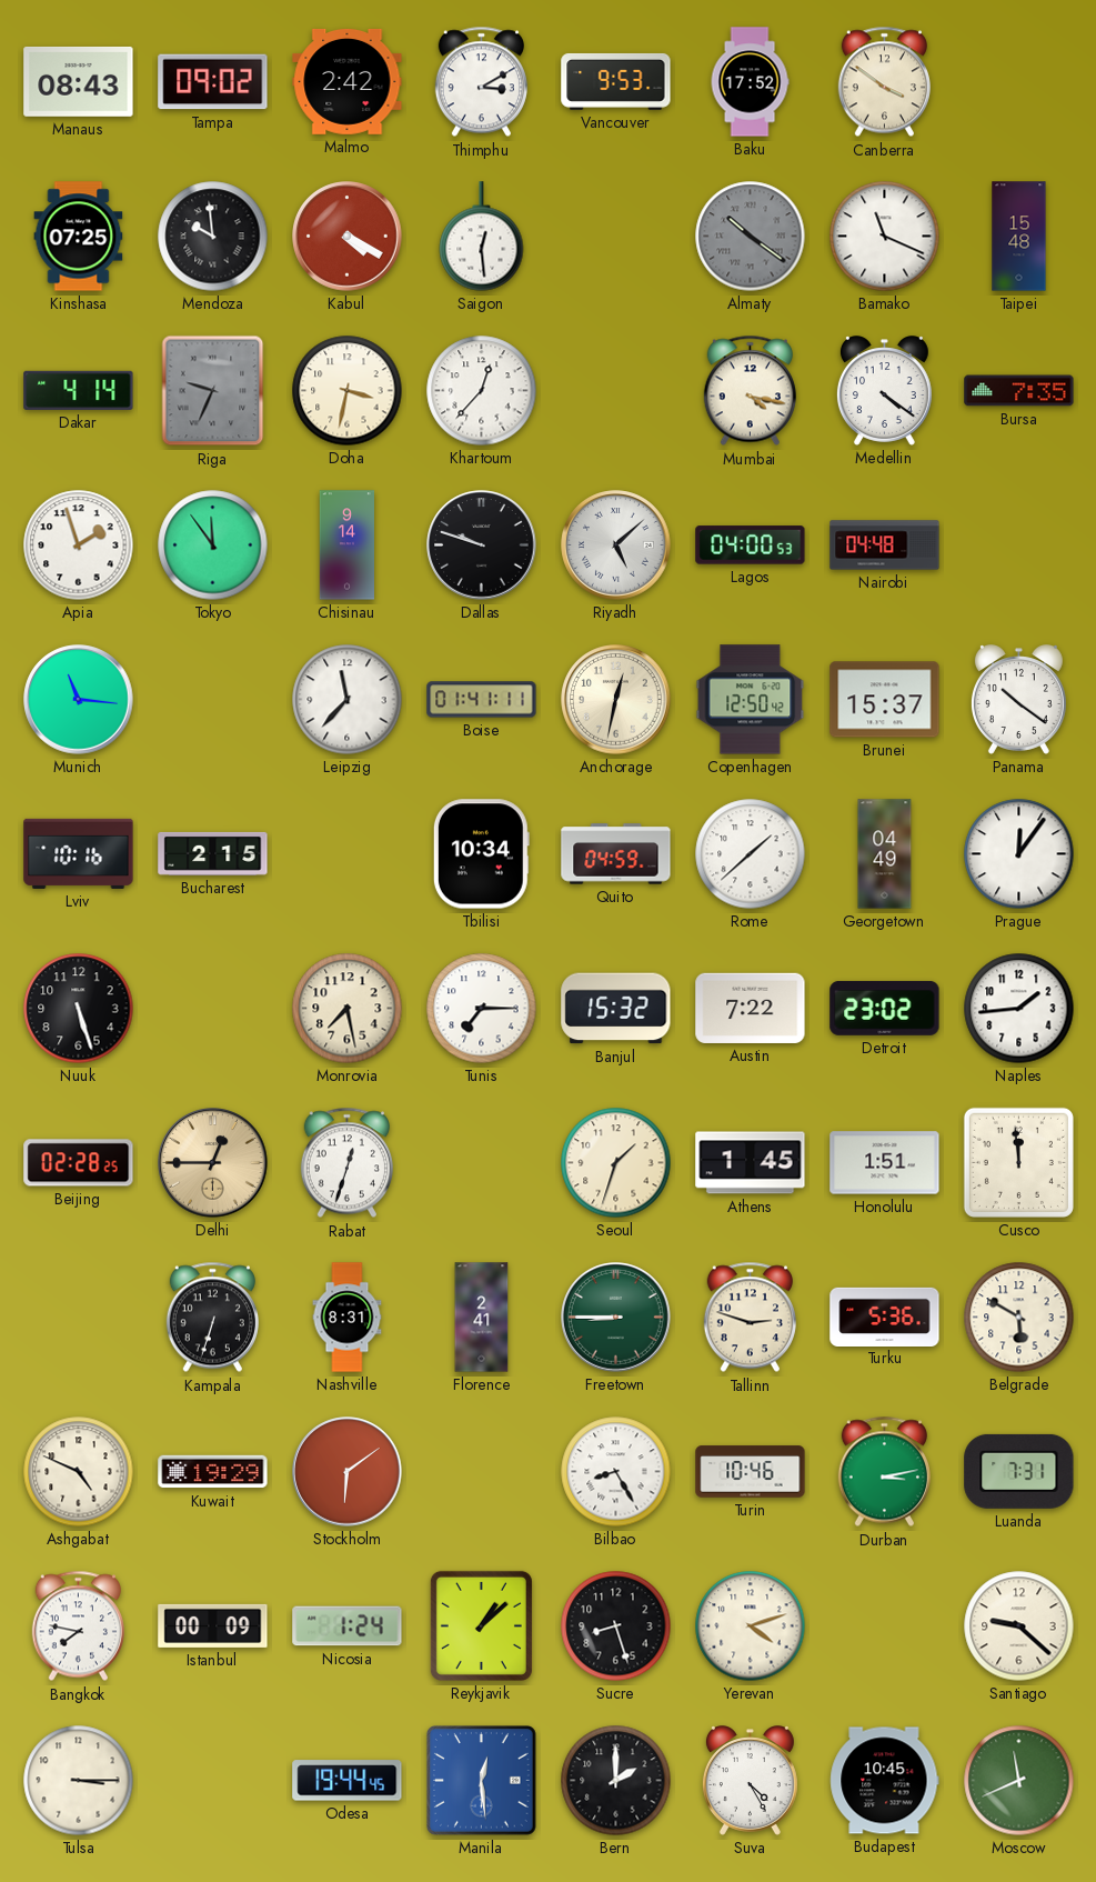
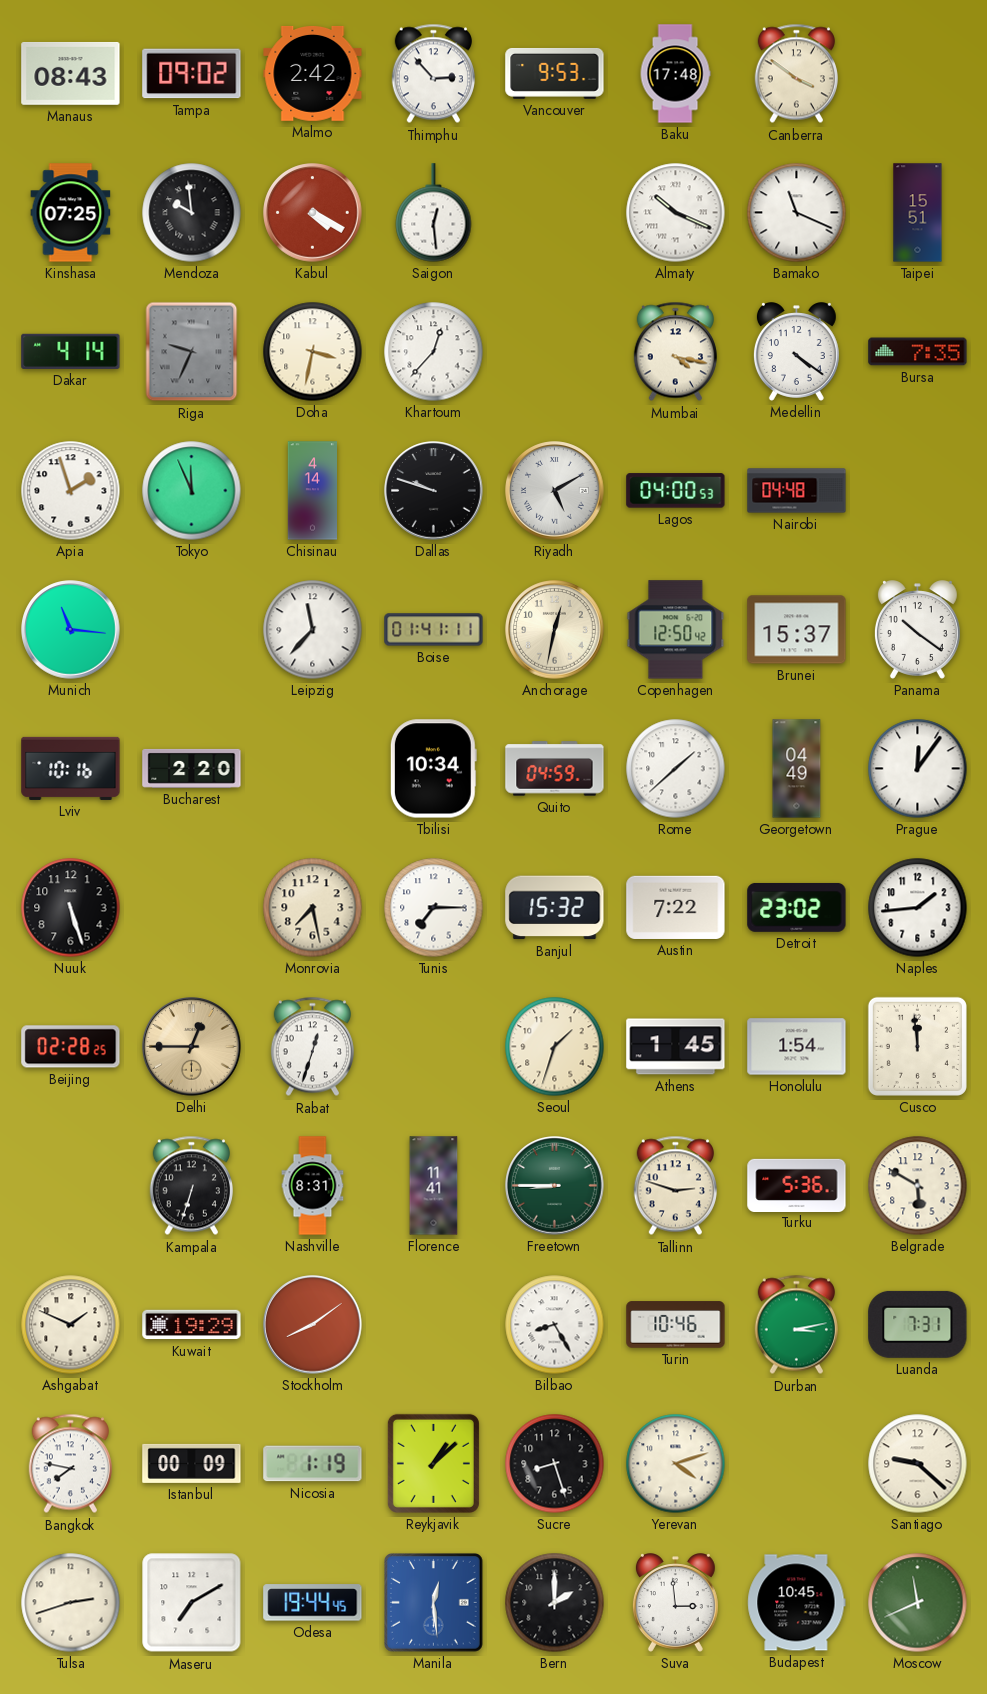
Thimphu: 3:10 -> 2:53
Baku: 17:52 -> 17:48
Almaty: 10:21 -> 10:19
Almaty dial: grey -> white
Taipei: 15:48 -> 15:51
Tokyo: 11:54 -> 11:56
Chisinau: 9:14 -> 4:14
Riyadh: 5:08 -> 5:10
Bucharest: 2:15 -> 2:20
Honolulu: 1:51 -> 1:54
Florence: 2:41 -> 11:41
Ashgabat: 4:49 -> 1:49
Stockholm: 6:09 -> 8:09
Nicosia: 1:24 -> 1:19
Tulsa: 3:15 -> 2:42
Maseru: none -> 7:10
Suva: 4:25 -> 2:59
